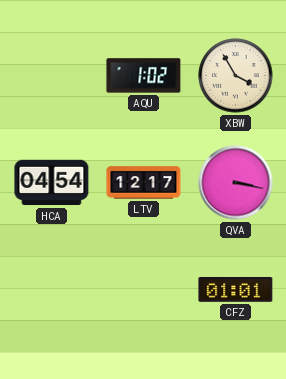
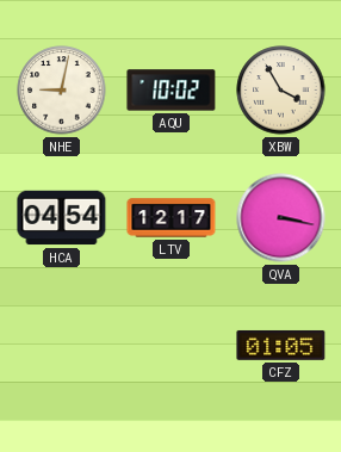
NHE: none -> 9:02
AQU: 1:02 -> 10:02
CFZ: 01:01 -> 01:05
